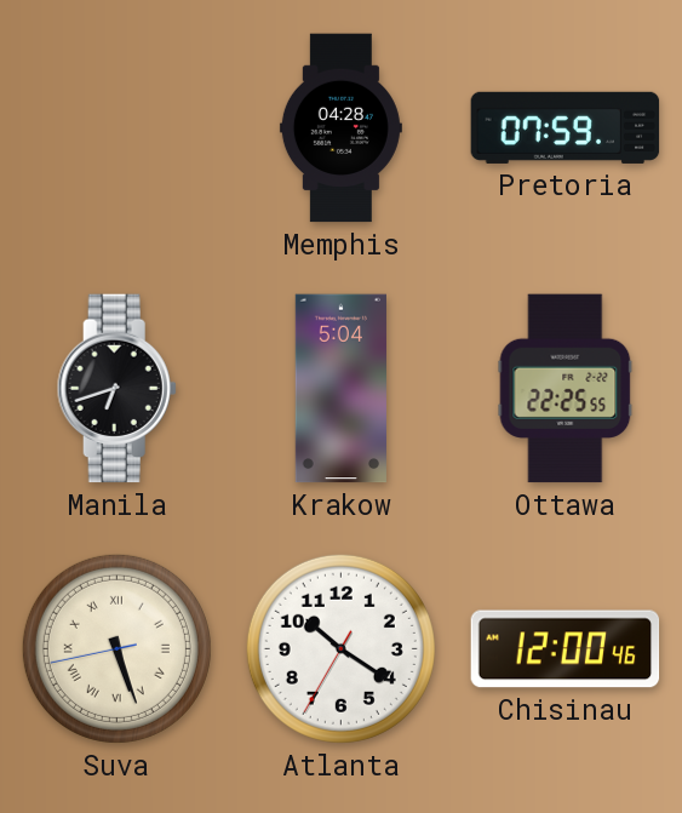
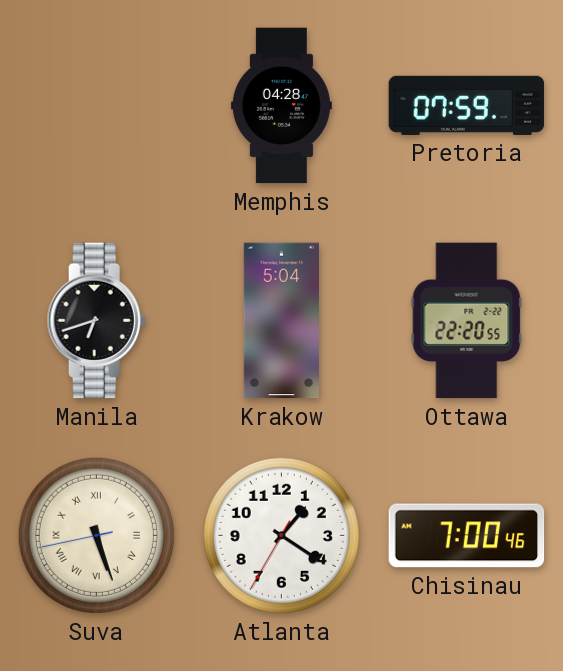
Ottawa: 22:25 -> 22:20
Atlanta: 10:20 -> 1:20
Chisinau: 12:00 -> 7:00
